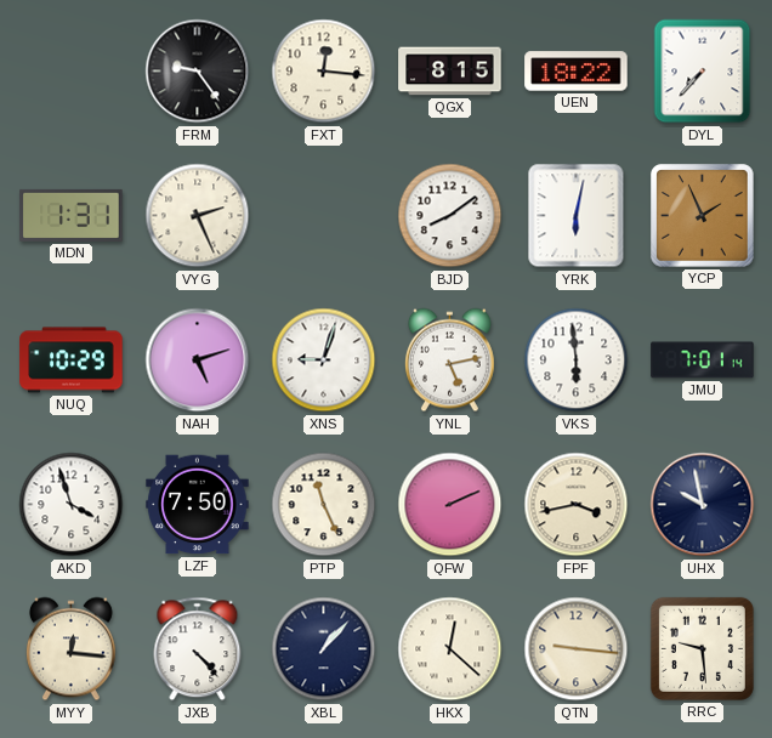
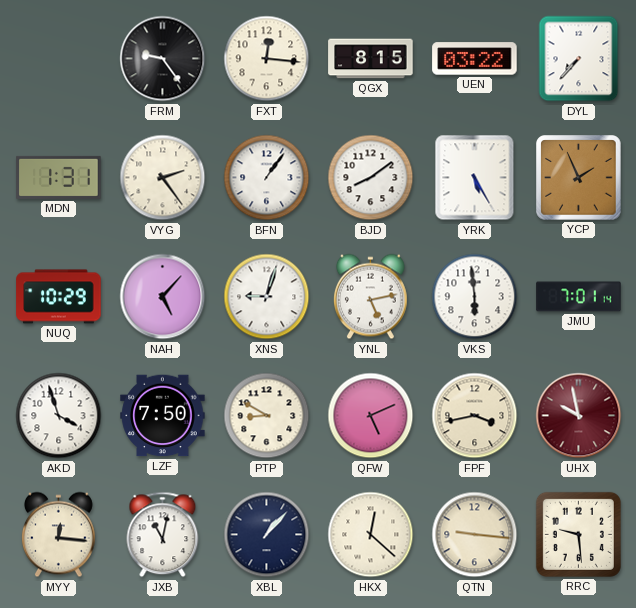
UEN: 18:22 -> 03:22
VYG: 2:26 -> 2:24
BFN: none -> 1:06
YRK: 6:02 -> 5:25
NAH: 5:12 -> 5:07
PTP: 11:26 -> 8:50
QFW: 2:11 -> 5:11
UHX dial: navy -> burgundy
JXB: 4:23 -> 11:02
